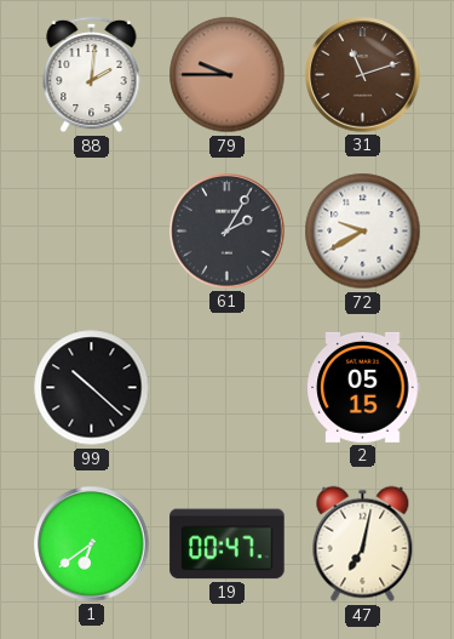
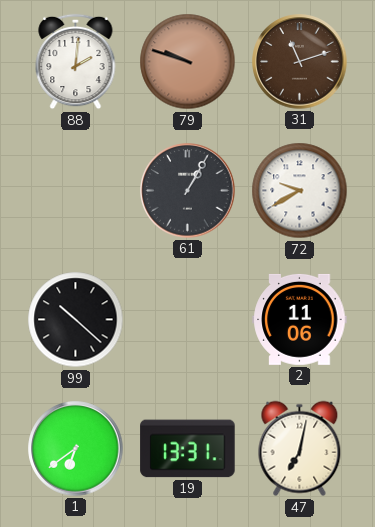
79: 9:45 -> 9:48
61: 2:05 -> 1:05
2: 05:15 -> 11:06
19: 00:47 -> 13:31
